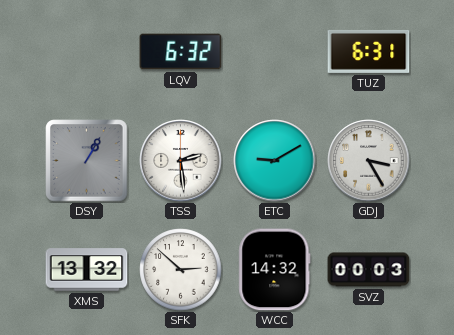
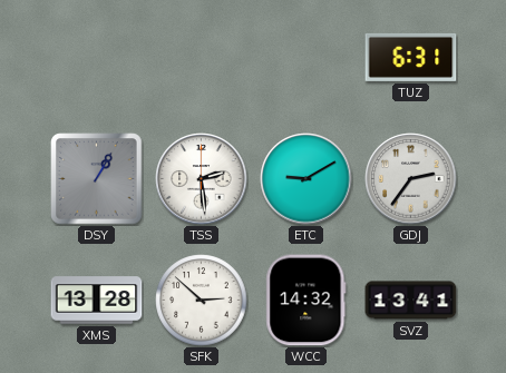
LQV: 6:32 -> none
GDJ: 3:25 -> 2:36
XMS: 13:32 -> 13:28
SVZ: 00:03 -> 13:41
